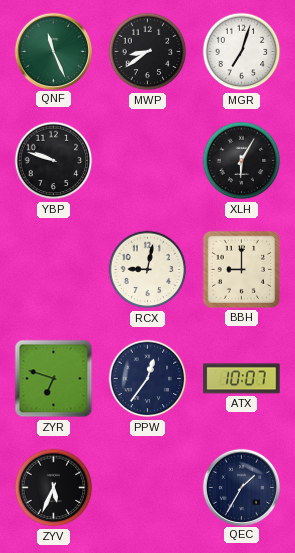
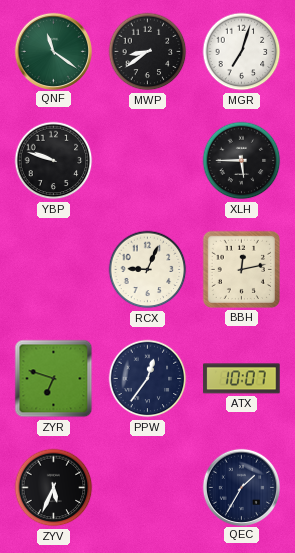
QNF: 11:26 -> 11:21
XLH: 6:05 -> 5:45
RCX: 9:02 -> 9:04
BBH: 9:00 -> 12:13
